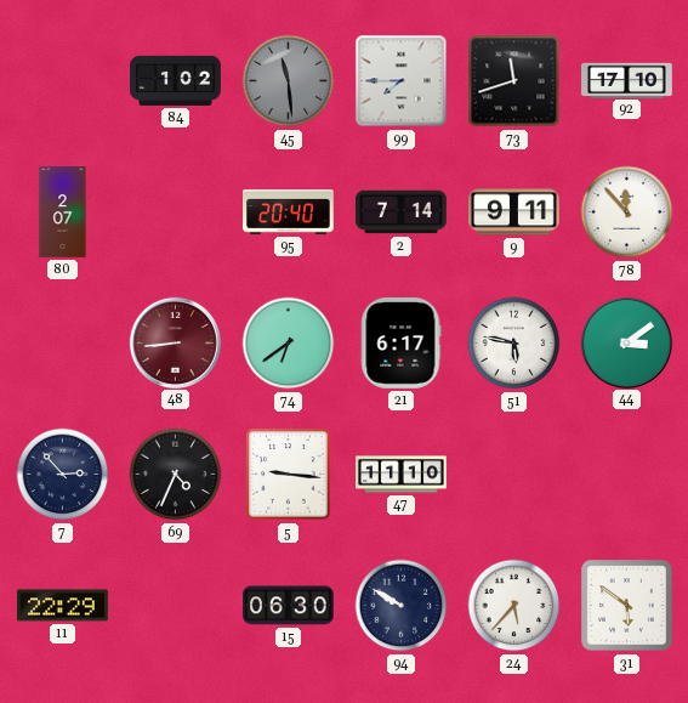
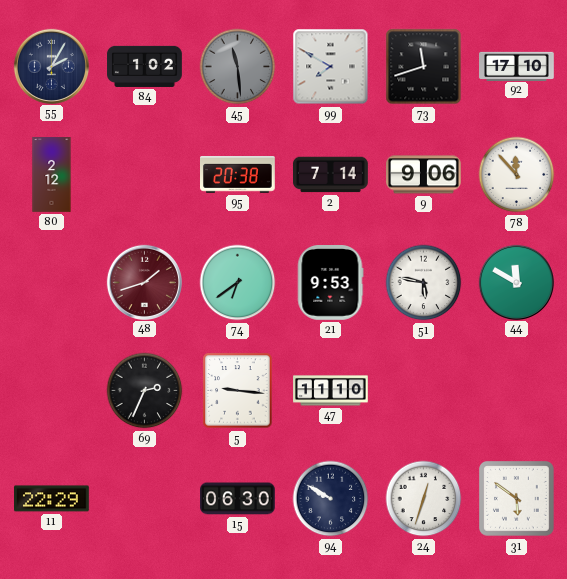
55: none -> 2:05
99: 7:45 -> 7:50
80: 2:07 -> 2:12
95: 20:40 -> 20:38
9: 9:11 -> 9:06
48: 8:44 -> 1:42
21: 6:17 -> 9:53
44: 3:09 -> 11:50
7: 2:53 -> none
69: 4:34 -> 2:34
24: 5:37 -> 12:33
